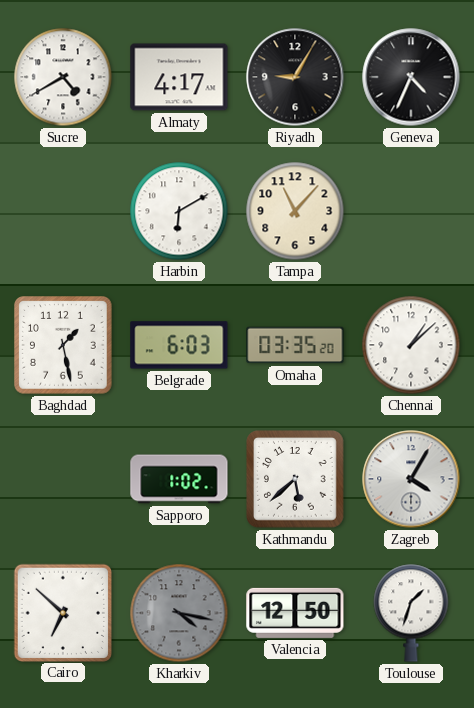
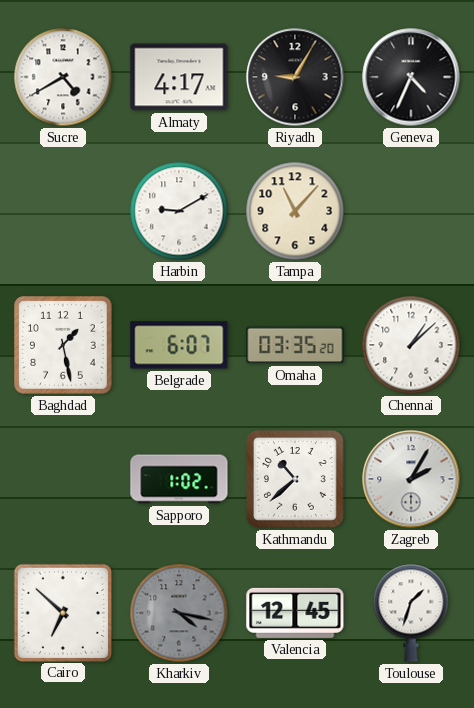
Harbin: 6:10 -> 9:10
Belgrade: 6:03 -> 6:07
Kathmandu: 5:38 -> 10:38
Zagreb: 4:05 -> 2:05
Valencia: 12:50 -> 12:45
